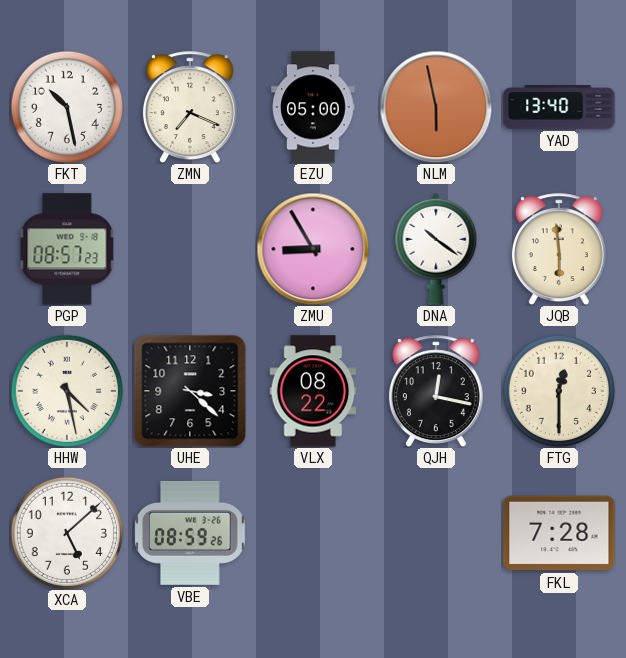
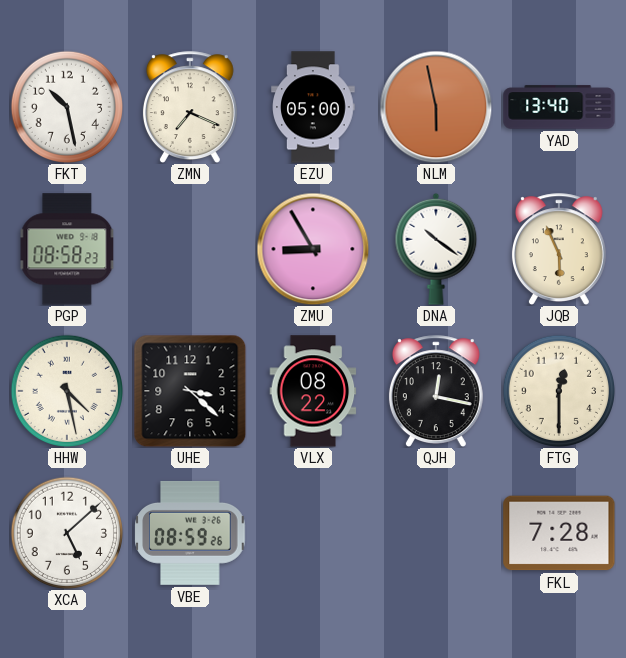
PGP: 08:57 -> 08:58
JQB: 5:59 -> 5:56
